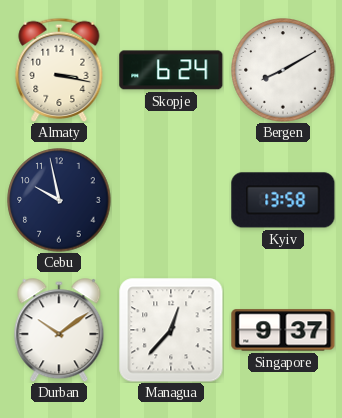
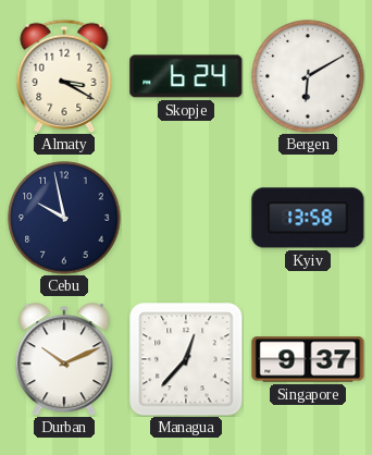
Almaty: 3:17 -> 3:20
Bergen: 8:10 -> 6:10
Durban: 10:09 -> 10:11
